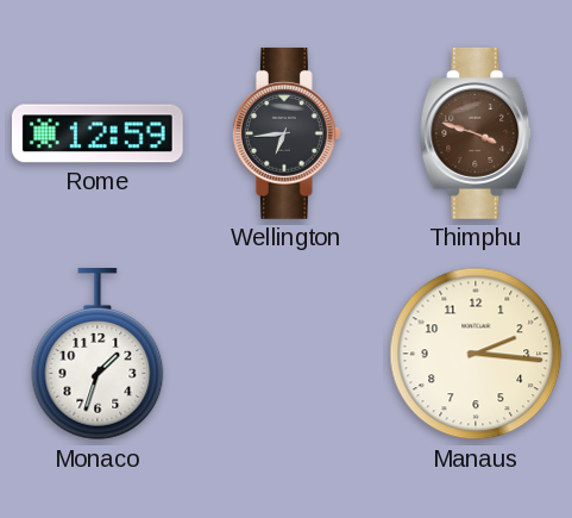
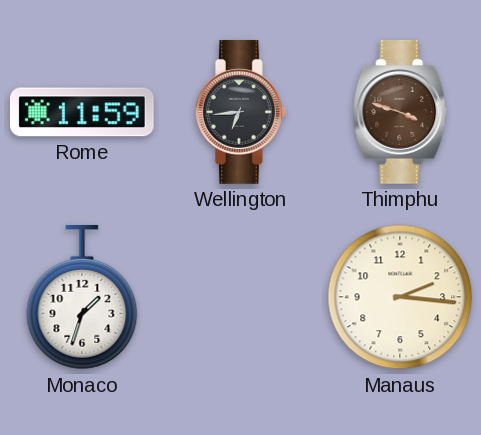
Rome: 12:59 -> 11:59
